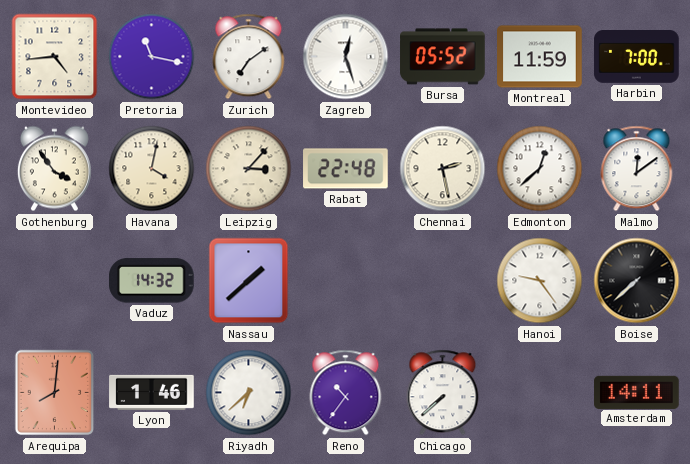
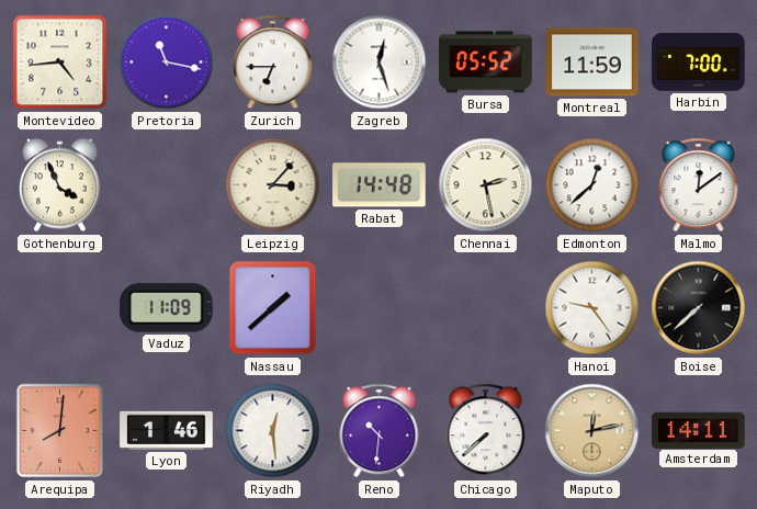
Zurich: 7:09 -> 6:45
Gothenburg: 3:54 -> 3:56
Havana: 4:02 -> none
Rabat: 22:48 -> 14:48
Vaduz: 14:32 -> 11:09
Riyadh: 6:38 -> 12:29
Reno: 10:36 -> 10:31
Maputo: none -> 12:13
